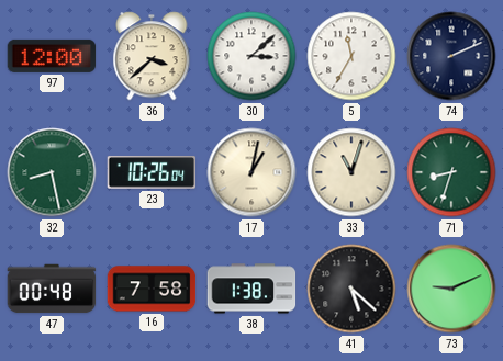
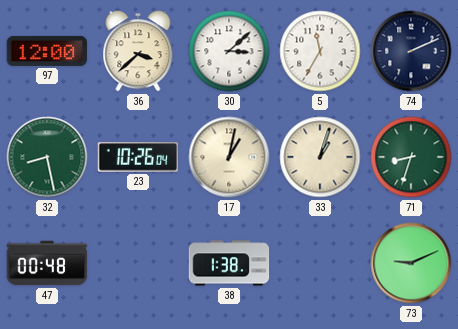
33: 11:03 -> 1:03
16: 7:58 -> none
41: 5:22 -> none
